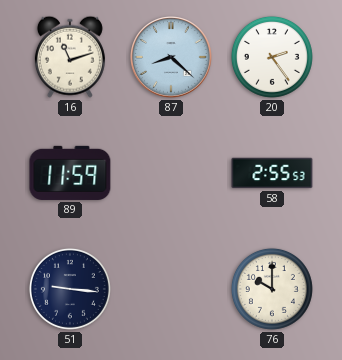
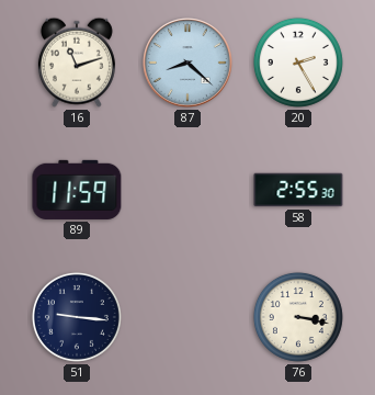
20: 2:24 -> 2:25
58: 2:55:53 -> 2:55:30
76: 10:00 -> 3:17
